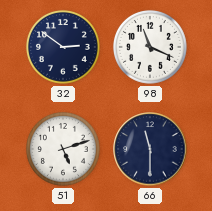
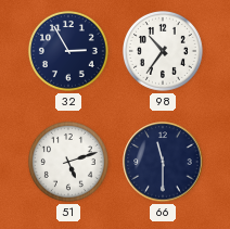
32: 2:51 -> 2:55
98: 11:19 -> 10:36
